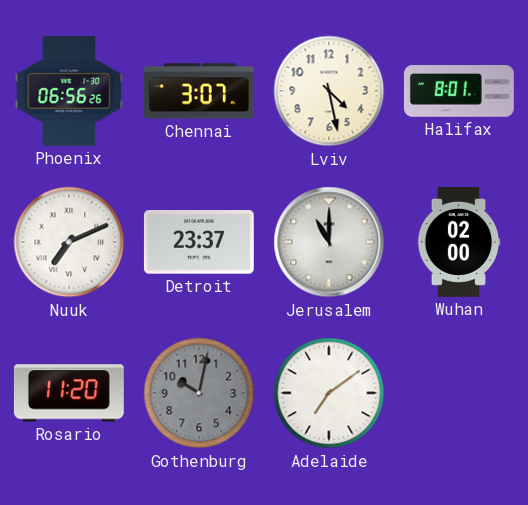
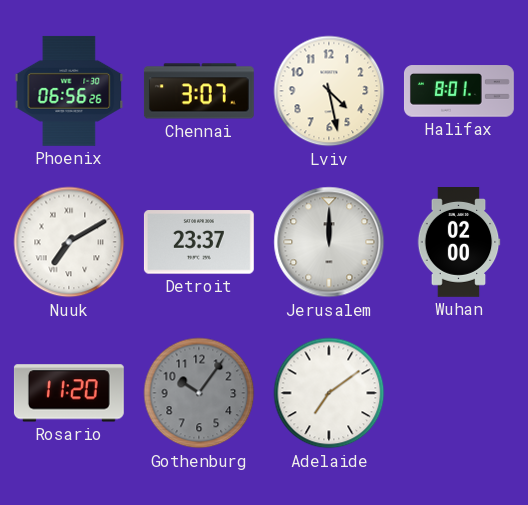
Nuuk: 7:11 -> 7:10
Jerusalem: 11:00 -> 12:00
Gothenburg: 10:02 -> 10:06
